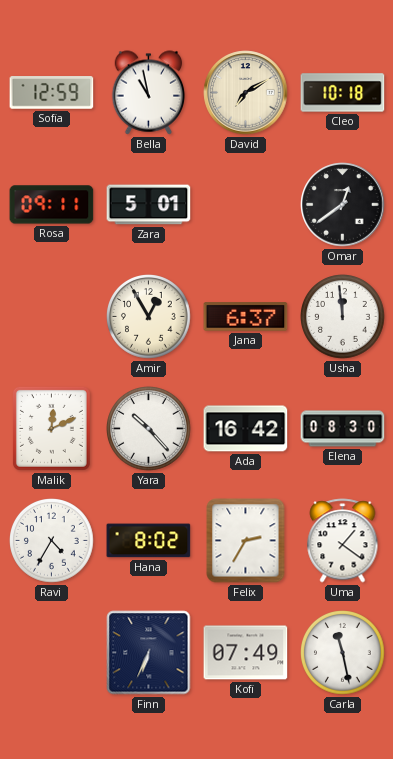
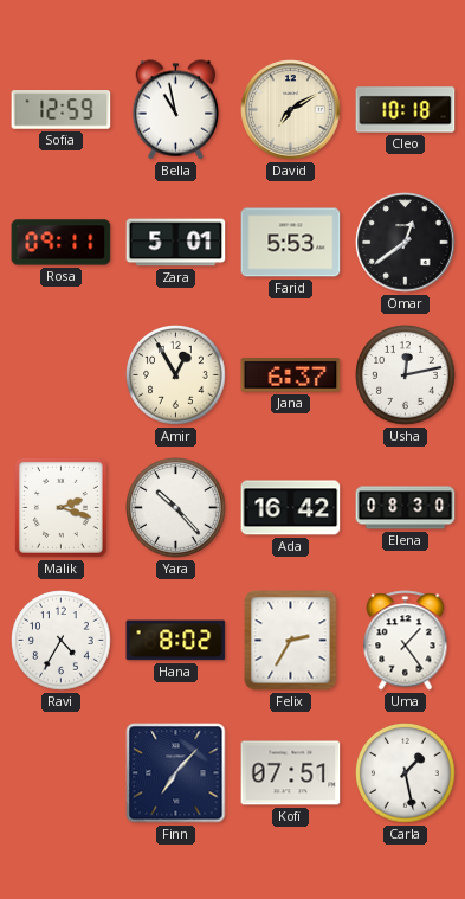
Farid: none -> 5:53
Usha: 11:59 -> 12:13
Malik: 12:11 -> 2:18
Uma: 1:21 -> 1:24
Finn: 6:34 -> 7:07
Kofi: 07:49 -> 07:51
Carla: 11:28 -> 1:28
